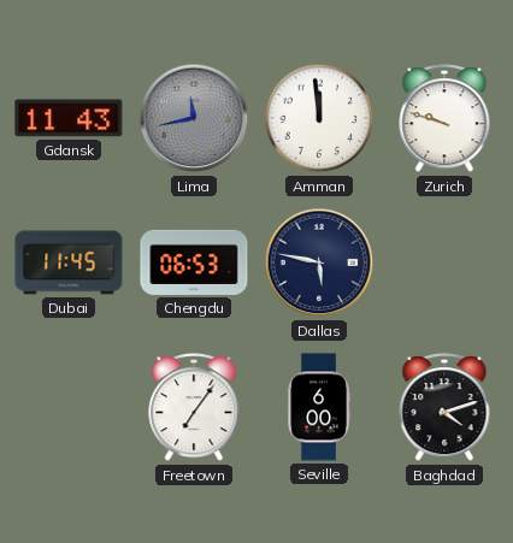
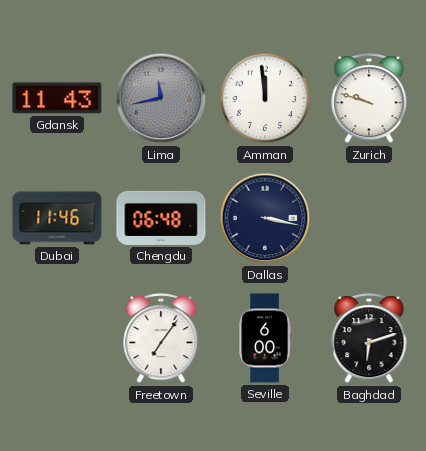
Dubai: 11:45 -> 11:46
Chengdu: 06:53 -> 06:48
Dallas: 5:47 -> 3:17
Baghdad: 4:12 -> 6:12
